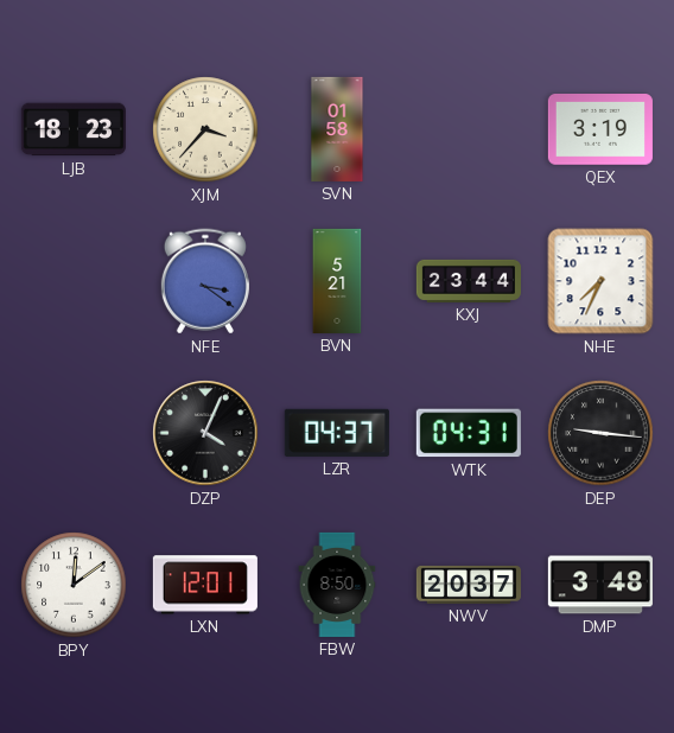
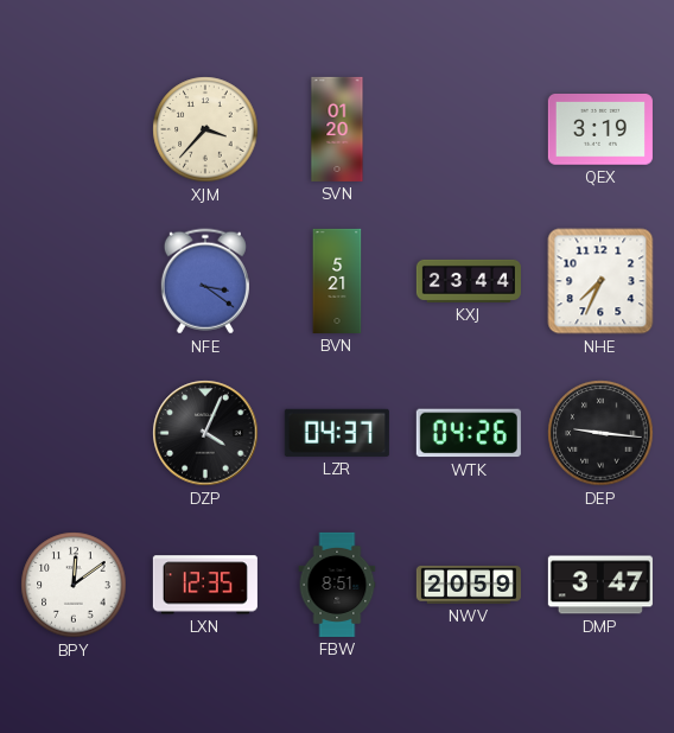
LJB: 18:23 -> none
SVN: 01:58 -> 01:20
WTK: 04:31 -> 04:26
LXN: 12:01 -> 12:35
FBW: 8:50 -> 8:51
NWV: 20:37 -> 20:59
DMP: 3:48 -> 3:47
